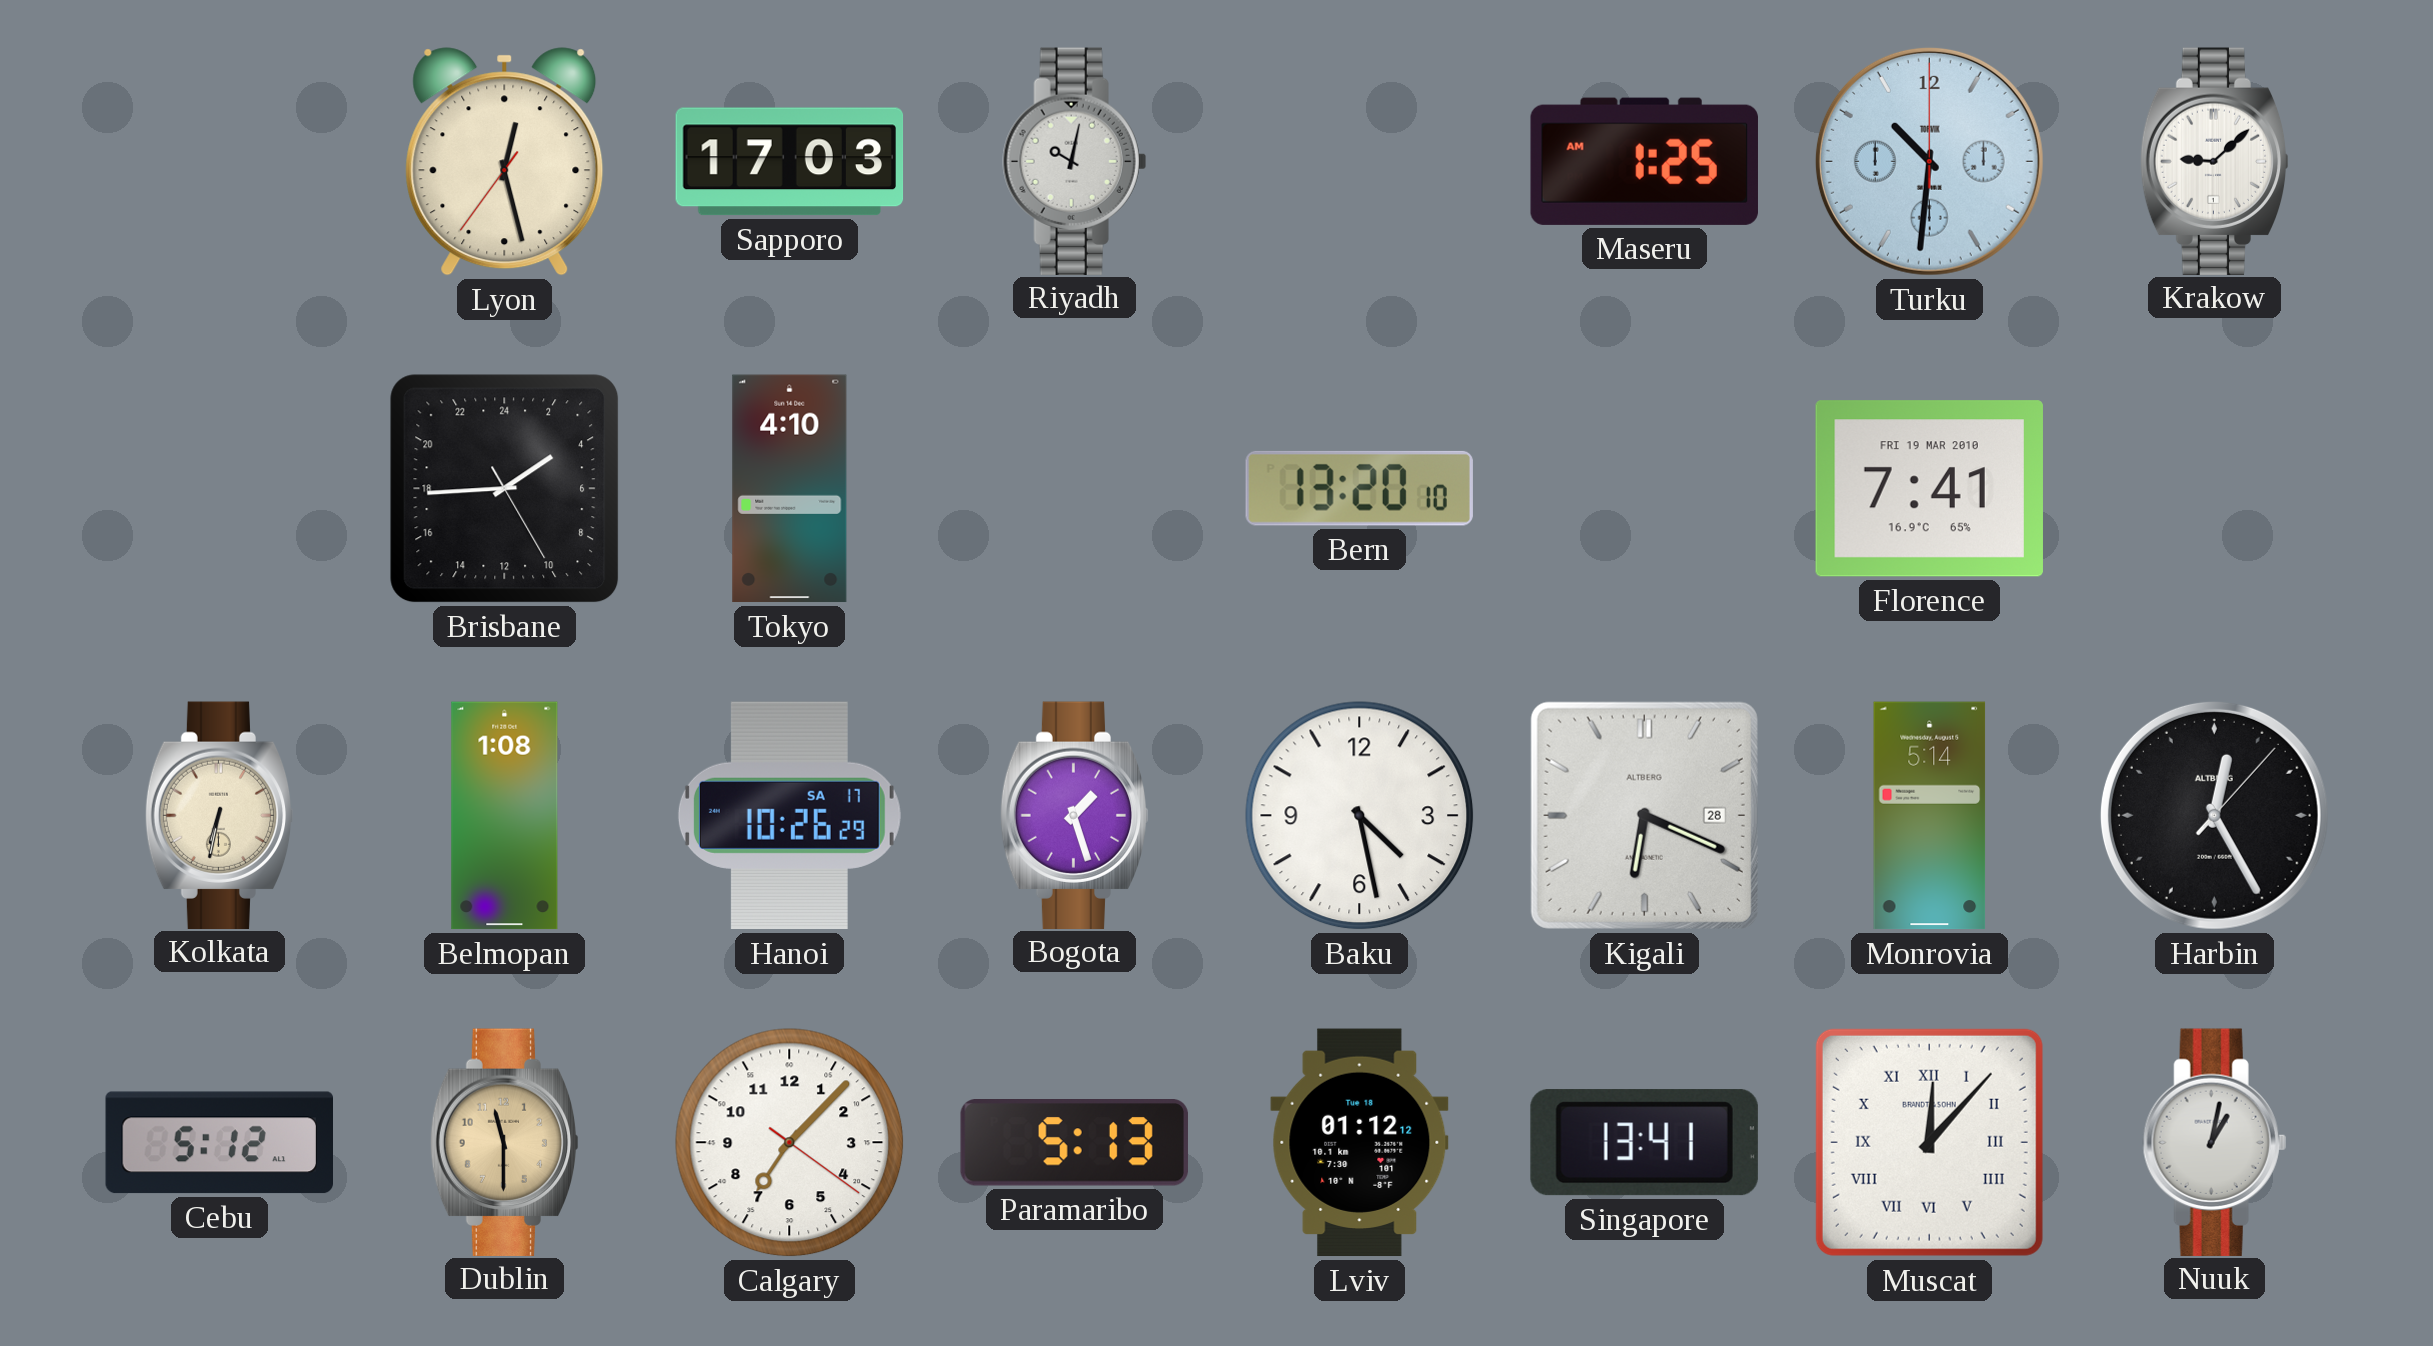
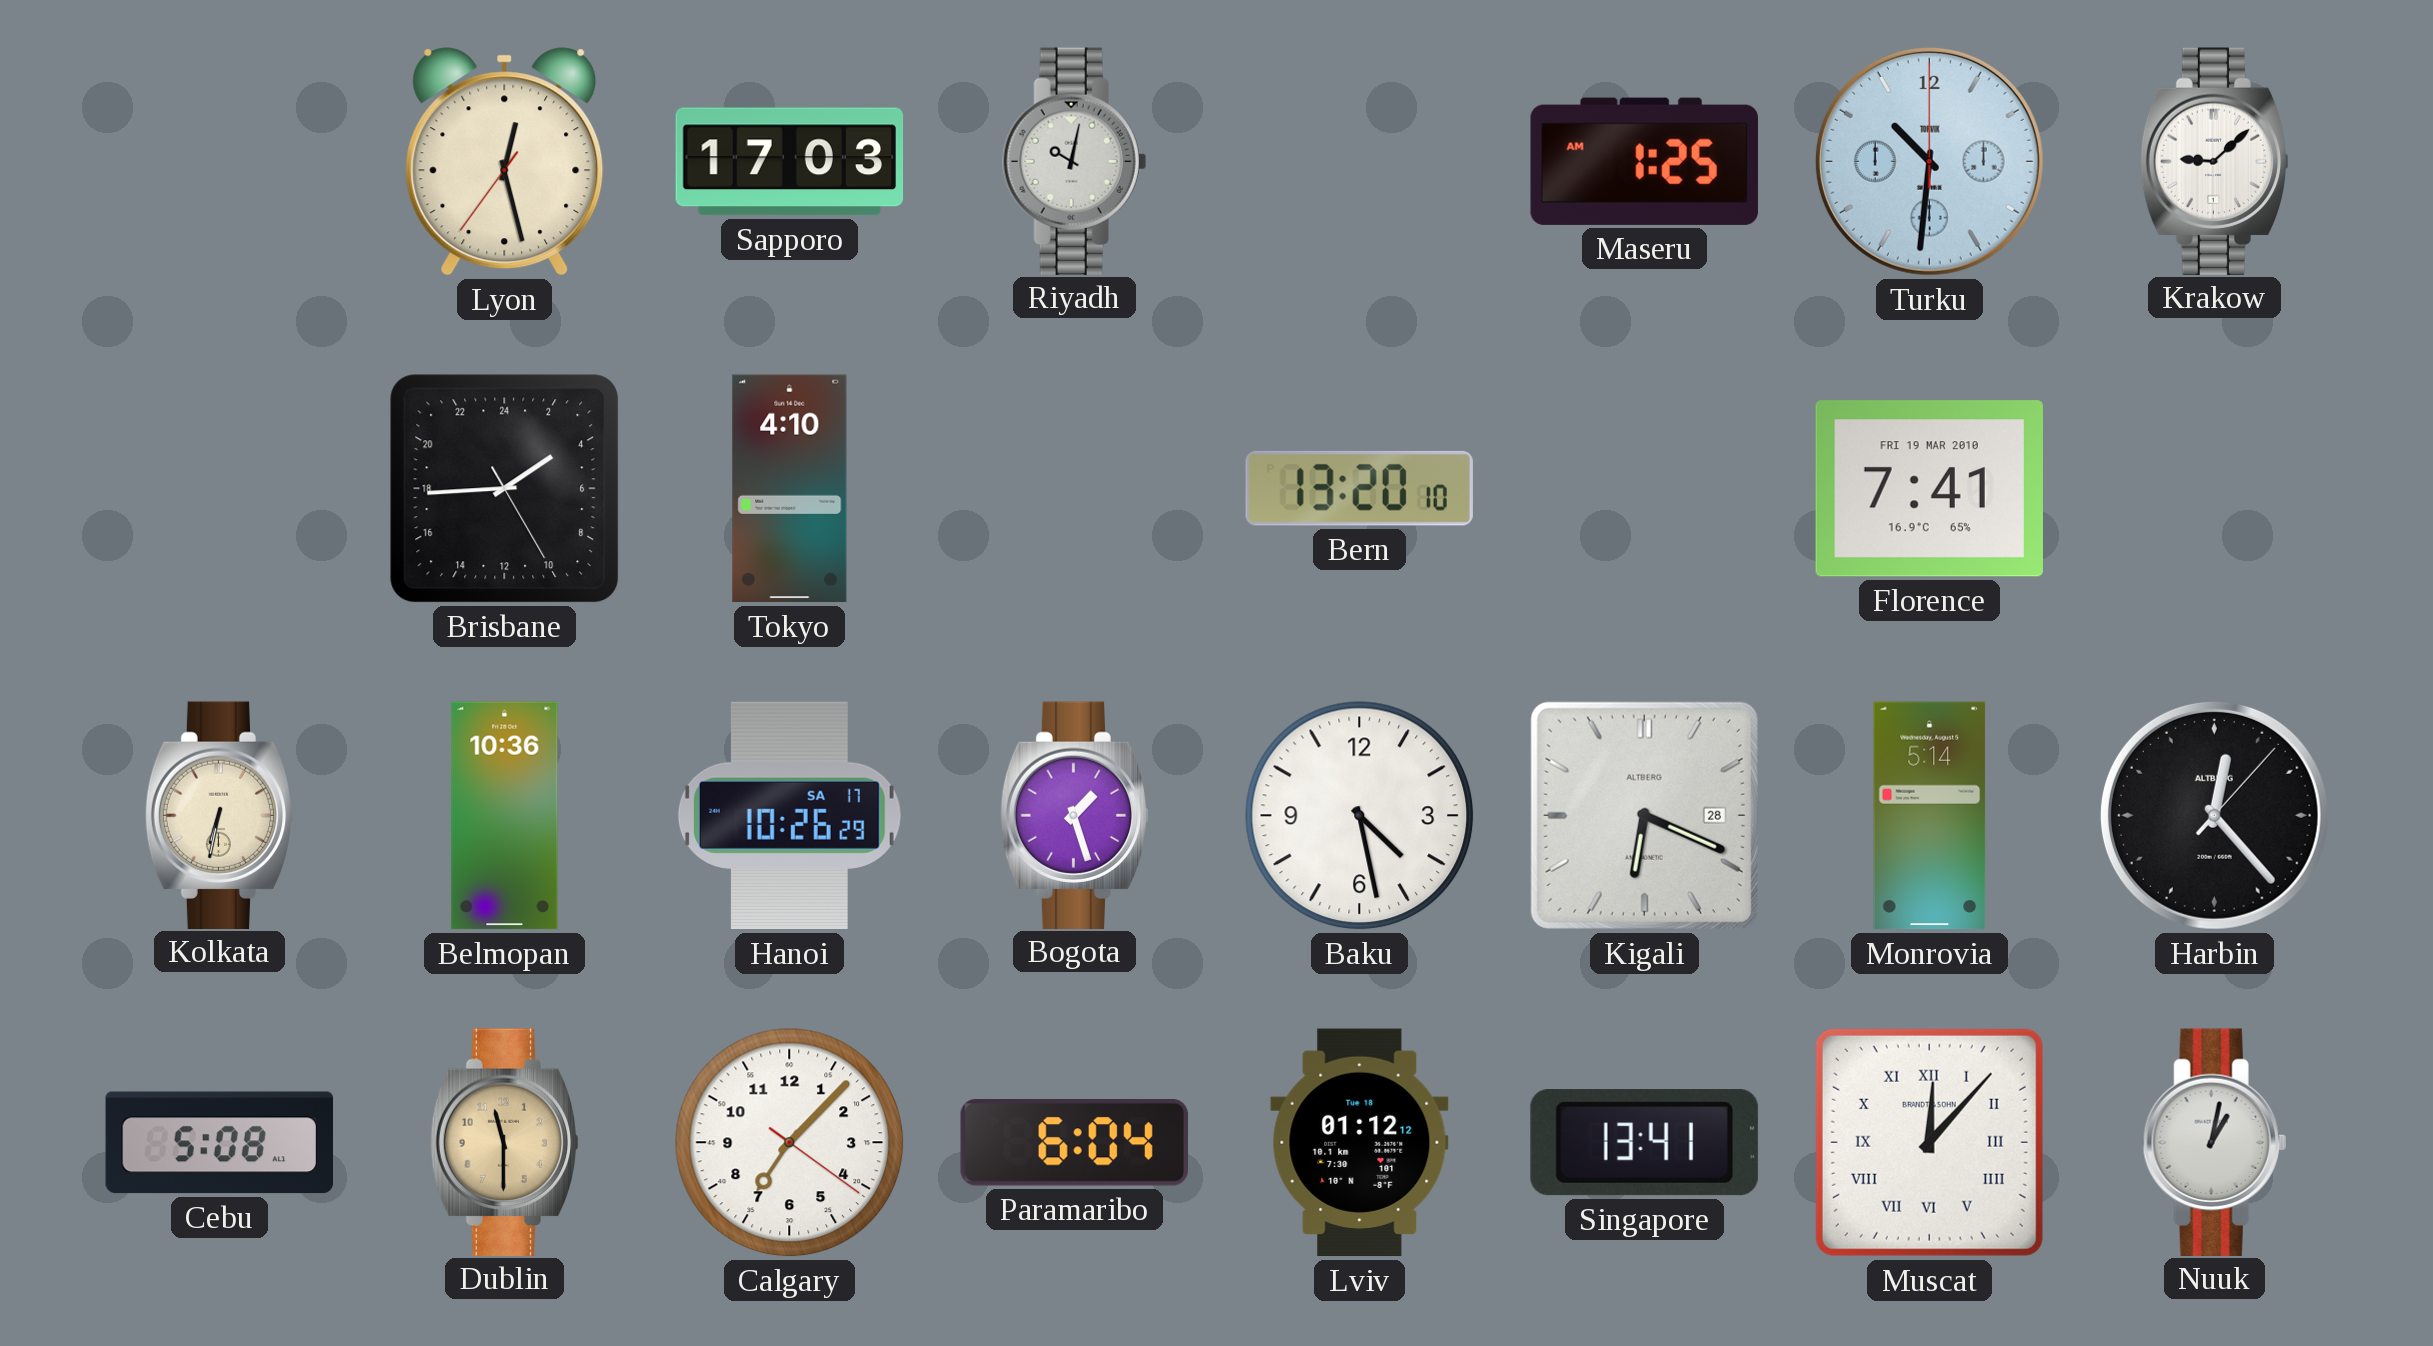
Belmopan: 1:08 -> 10:36
Harbin: 12:25 -> 12:23
Cebu: 5:12 -> 5:08
Paramaribo: 5:13 -> 6:04
